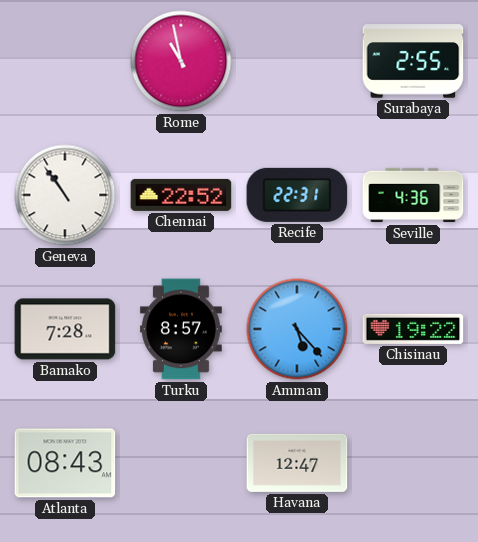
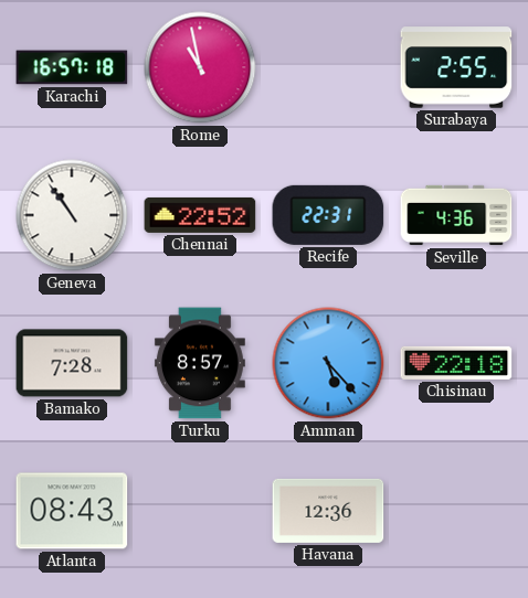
Karachi: none -> 16:57
Chisinau: 19:22 -> 22:18
Havana: 12:47 -> 12:36
